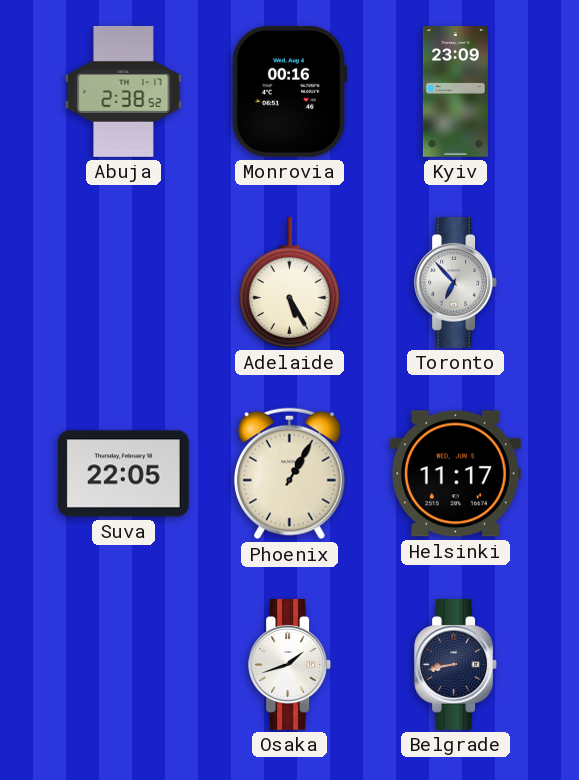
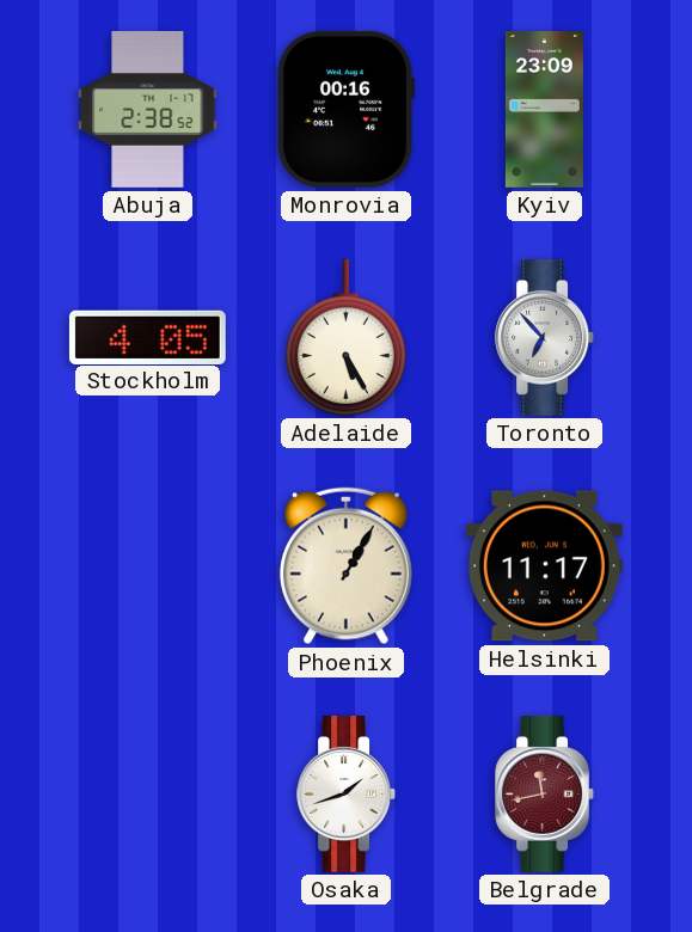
Stockholm: none -> 4:05
Suva: 22:05 -> none
Belgrade: 8:43 -> 11:43
Belgrade dial: navy -> burgundy
